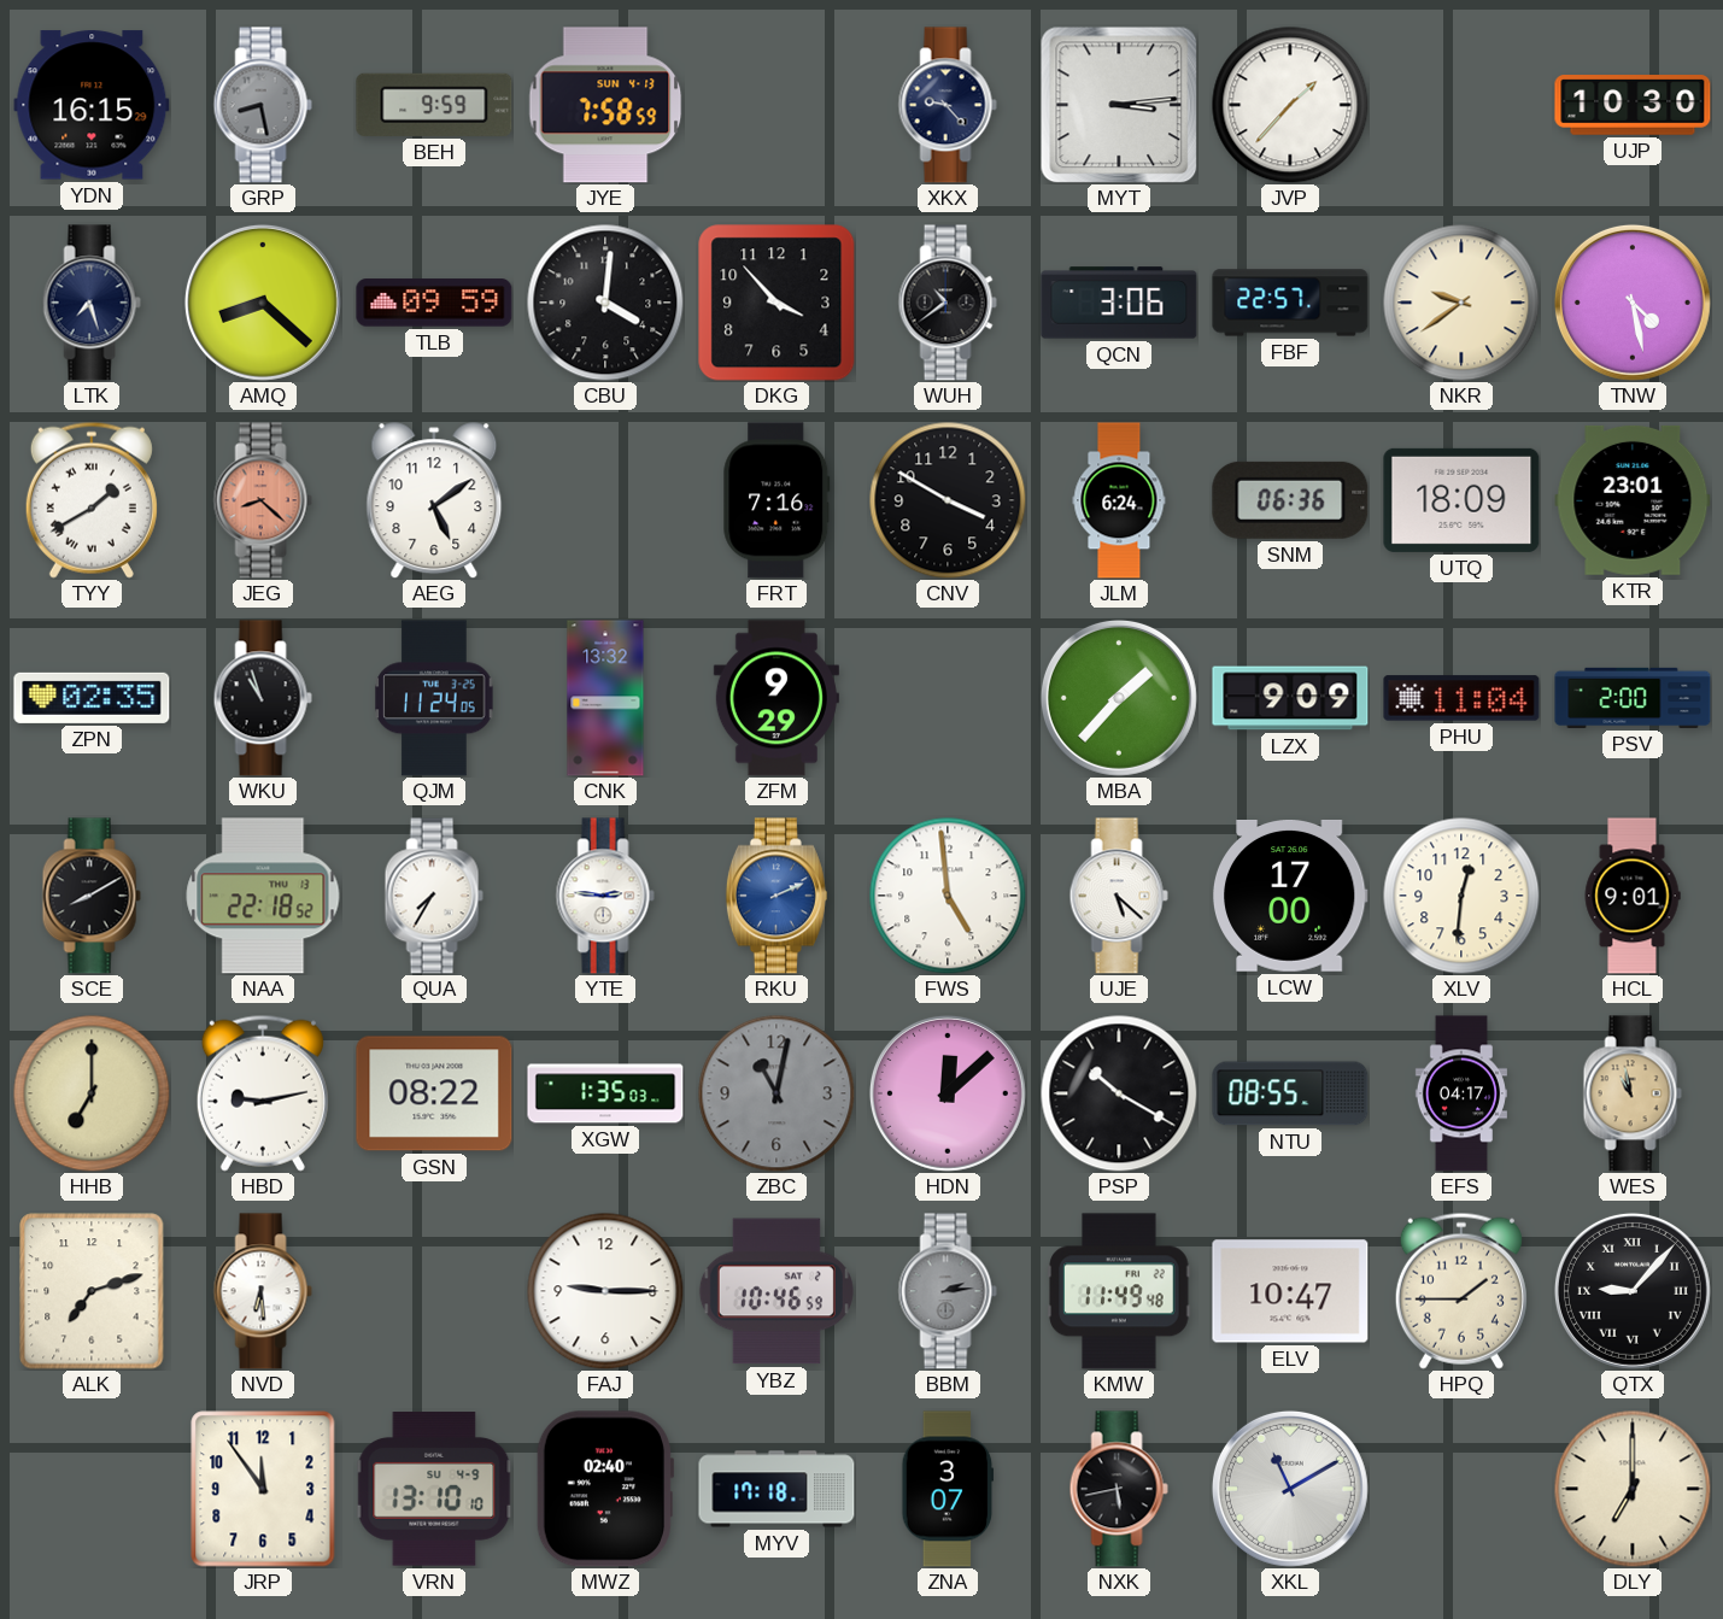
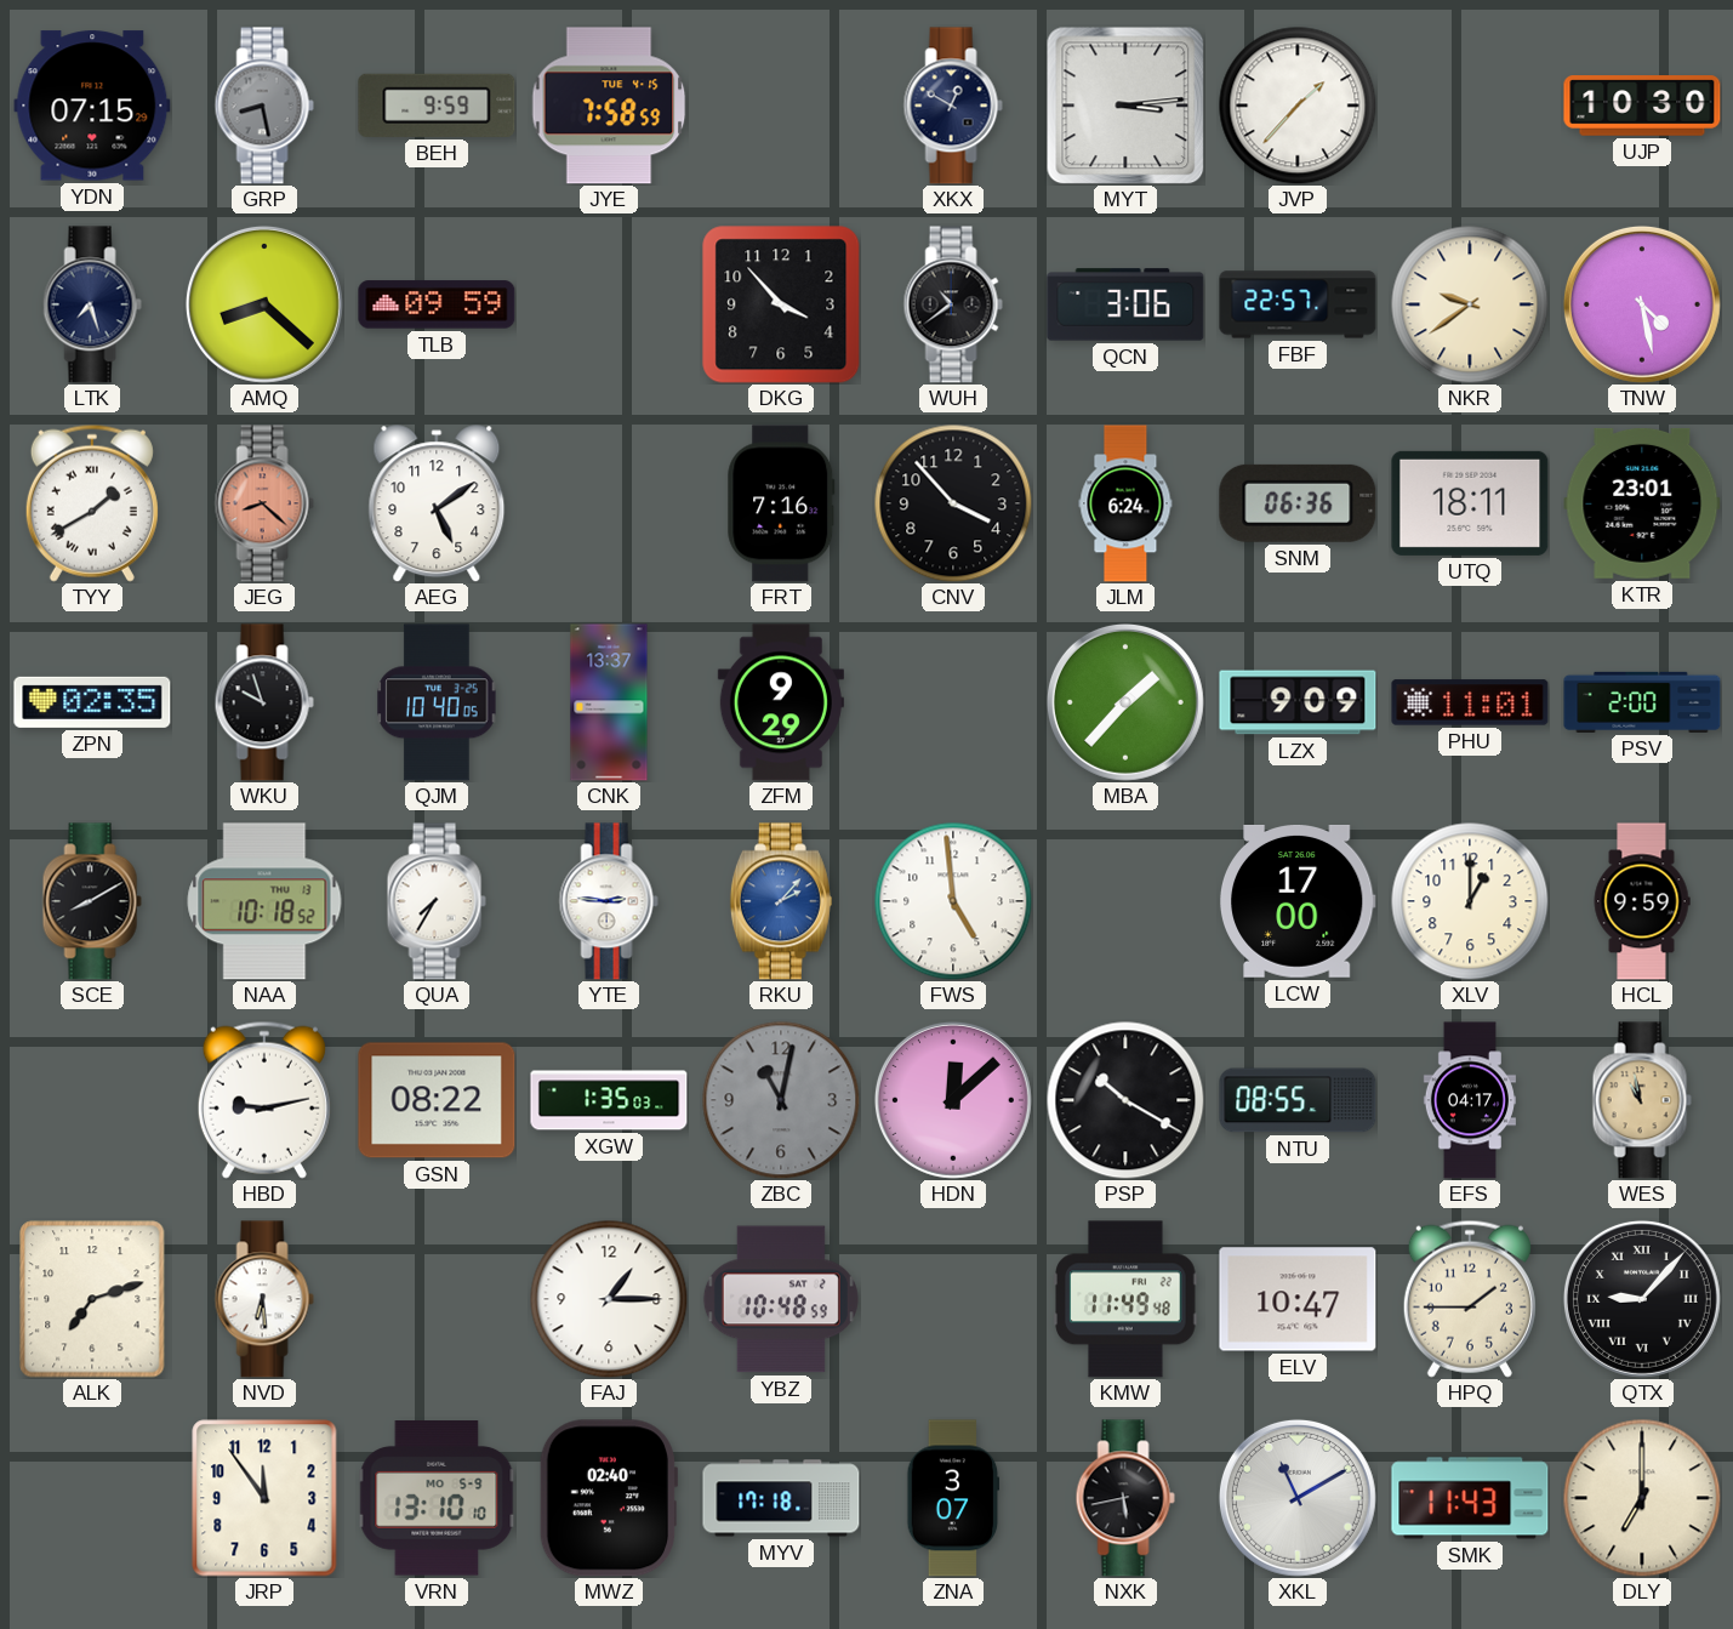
YDN: 16:15 -> 07:15
JYE date: SUN 4-13 -> TUE 4-15
XKX: 9:23 -> 12:50
CBU: 4:01 -> none
CNV: 3:50 -> 3:53
UTQ: 18:09 -> 18:11
WKU: 10:57 -> 9:57
QJM: 11:24 -> 10:40
CNK: 13:32 -> 13:37
PHU: 11:04 -> 11:01
NAA: 22:18 -> 10:18
RKU: 2:11 -> 2:07
UJE: 5:22 -> none
XLV: 12:31 -> 1:00
HCL: 9:01 -> 9:59
HHB: 7:00 -> none
FAJ: 9:15 -> 1:15
YBZ: 10:46 -> 10:48
BBM: 2:14 -> none
VRN date: SU 4-9 -> MO 5-9
SMK: none -> 11:43
